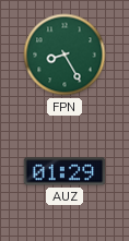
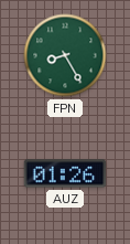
AUZ: 01:29 -> 01:26
